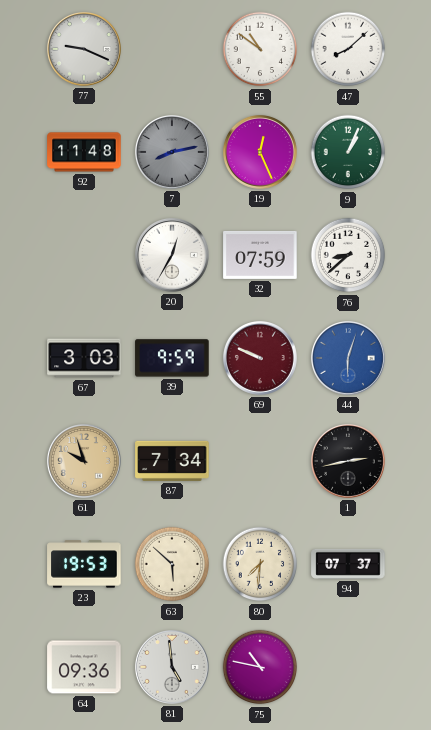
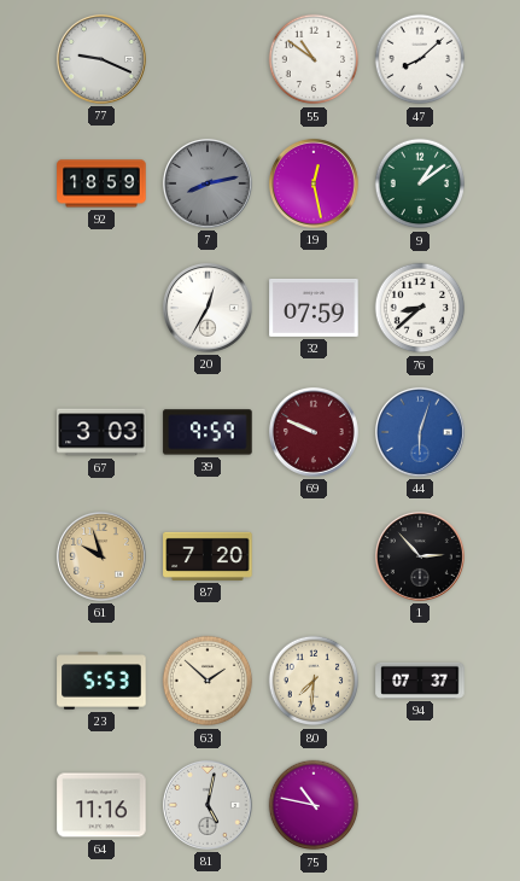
92: 11:48 -> 18:59
19: 12:26 -> 12:28
9: 1:04 -> 1:09
87: 7:34 -> 7:20
1: 2:43 -> 2:53
23: 19:53 -> 5:53
63: 5:52 -> 1:52
64: 09:36 -> 11:16
81: 4:59 -> 5:02
